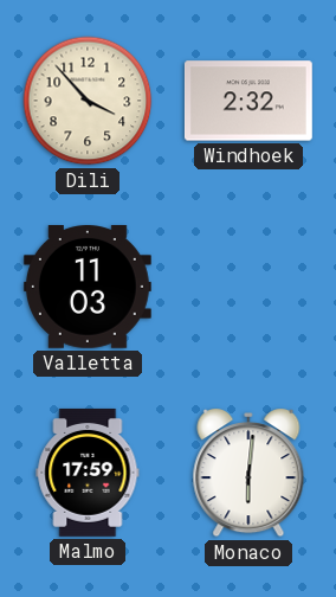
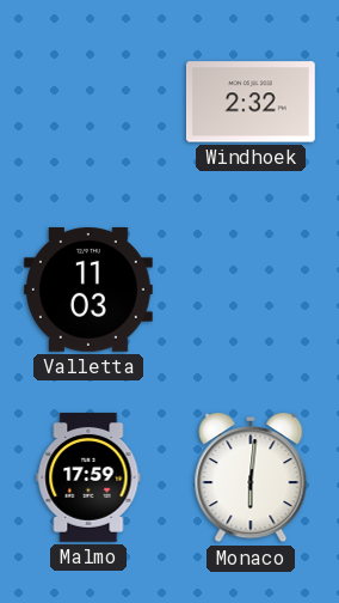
Dili: 3:53 -> none
